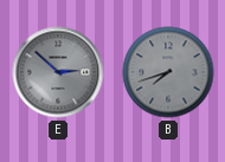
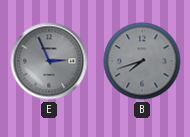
E: 2:52 -> 2:56
